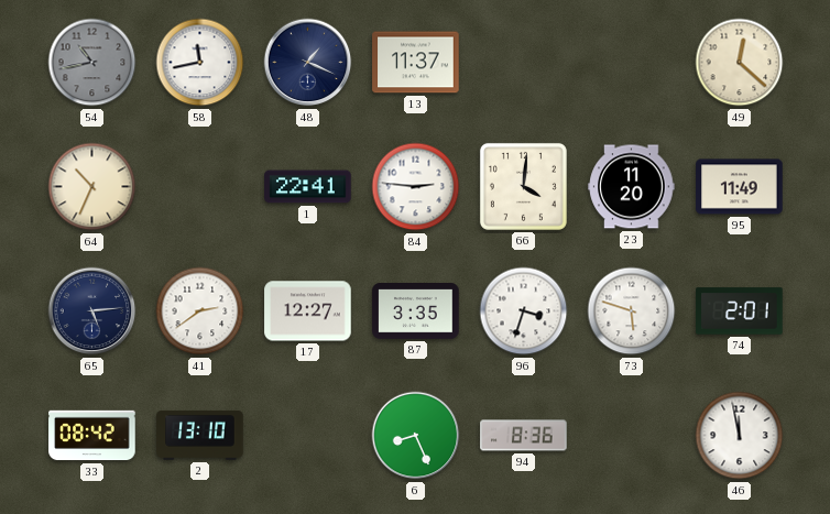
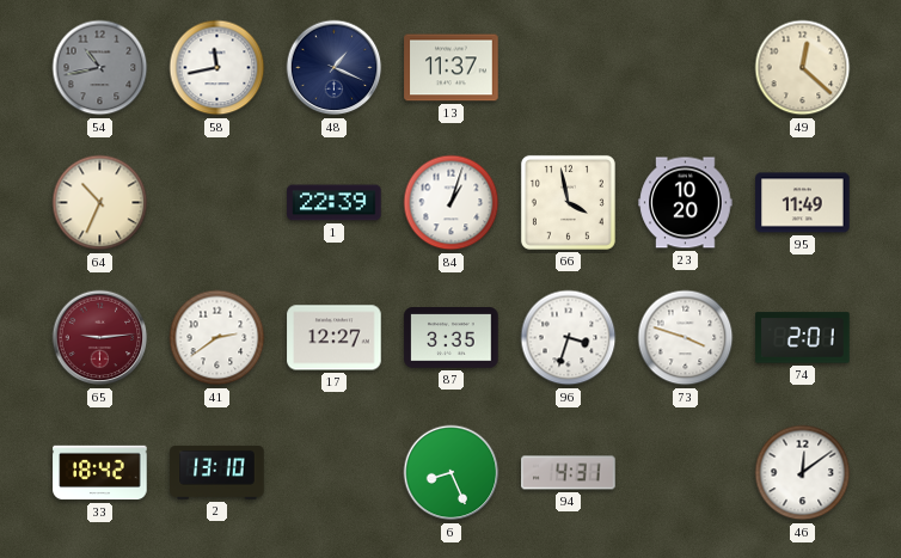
1: 22:41 -> 22:39
84: 2:46 -> 1:03
66: 4:01 -> 3:58
23: 11:20 -> 10:20
65: 5:14 -> 9:14
65 dial: navy -> burgundy
73: 5:48 -> 3:48
33: 08:42 -> 18:42
94: 8:36 -> 4:31
46: 11:58 -> 12:09
